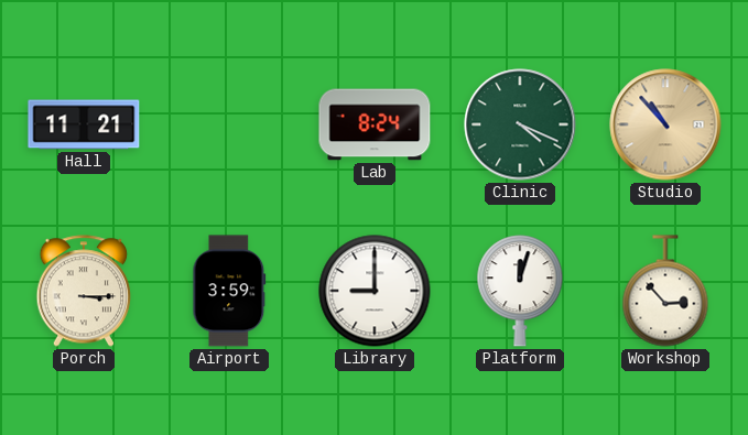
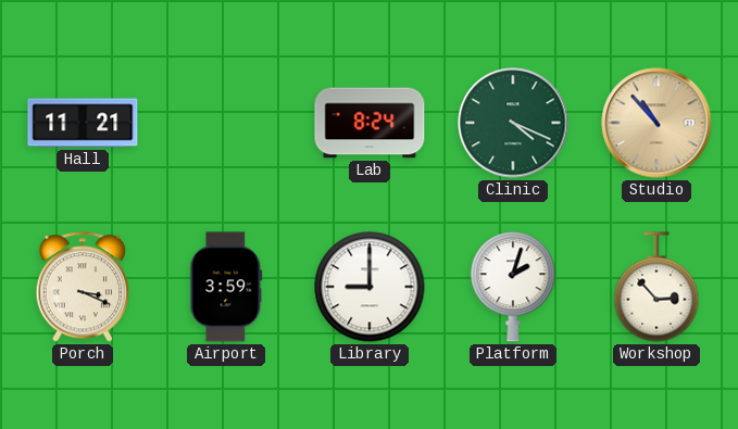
Porch: 3:15 -> 3:19
Platform: 12:03 -> 2:03
